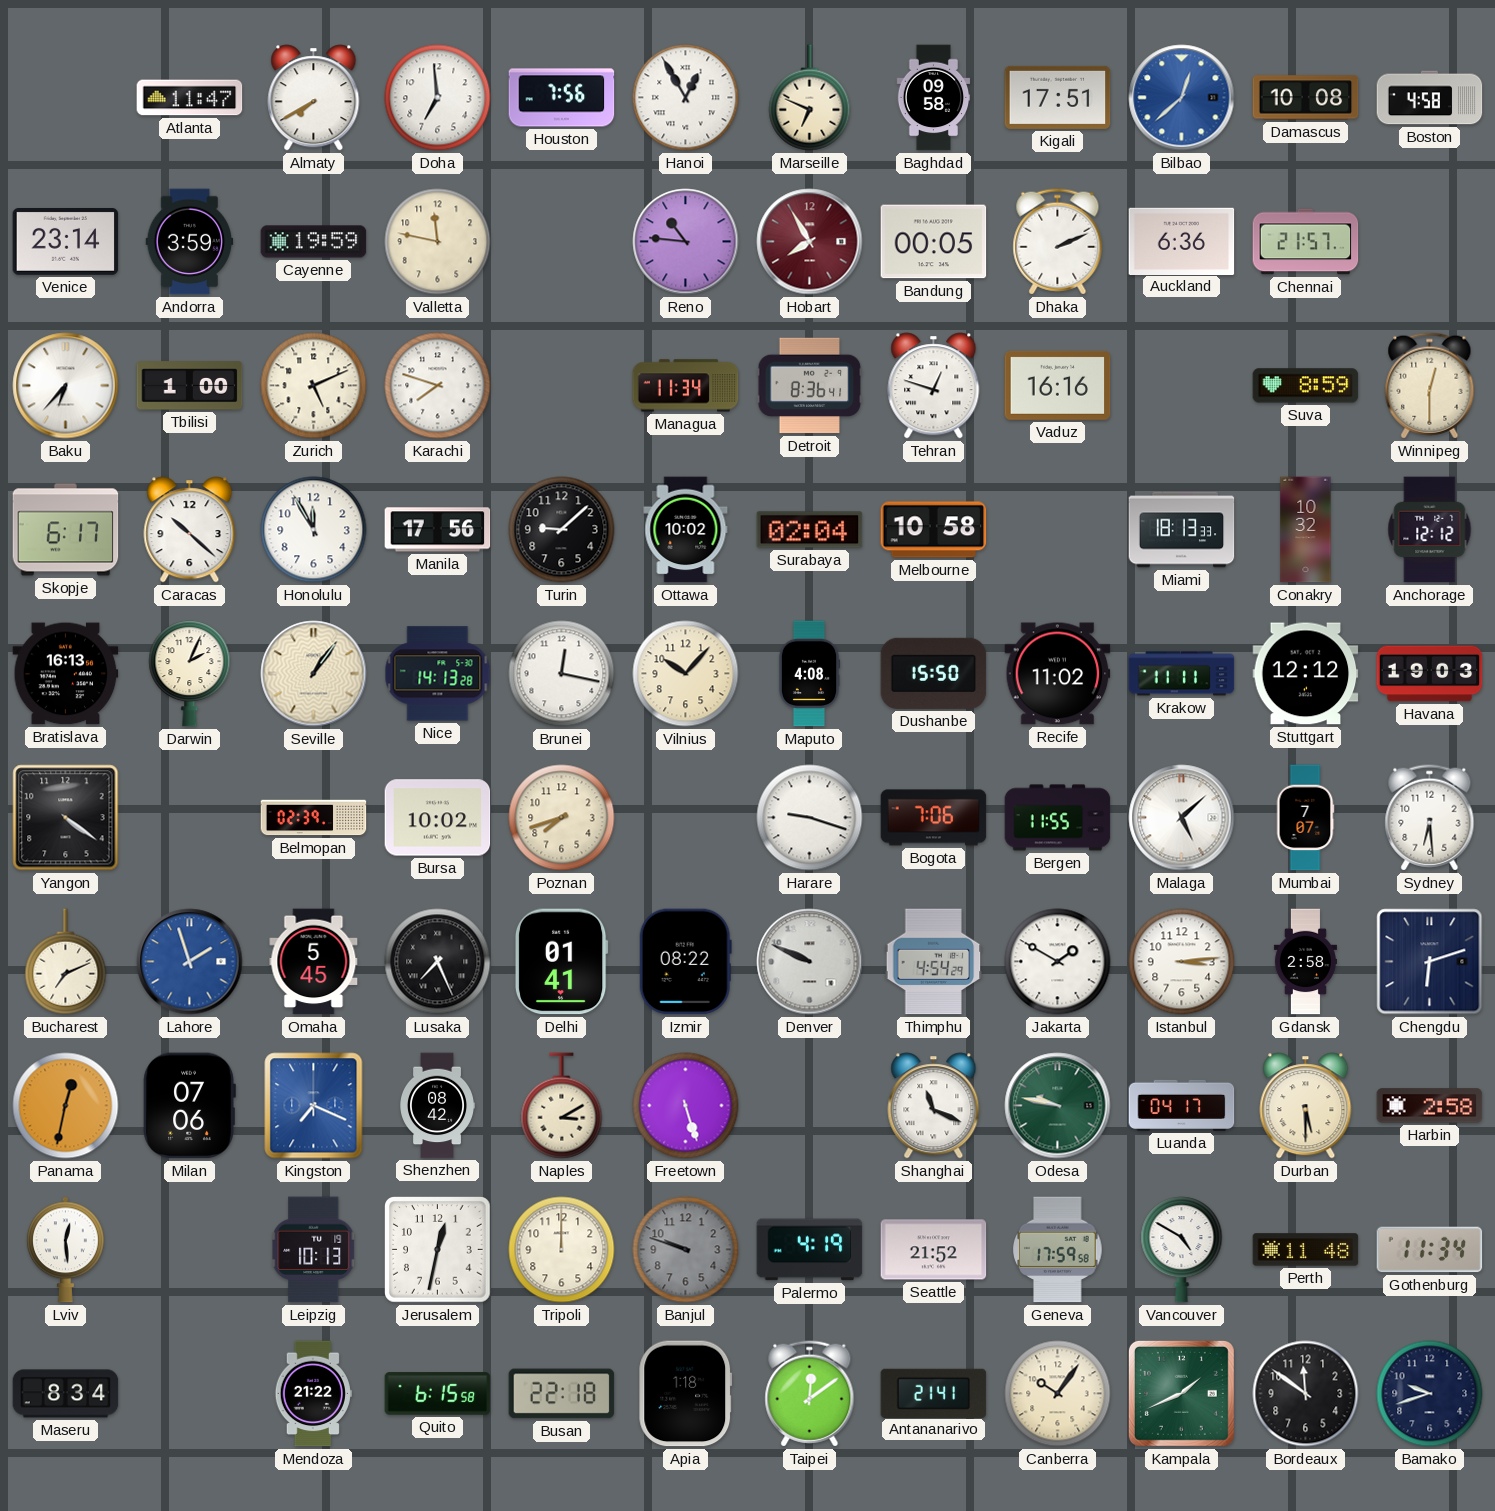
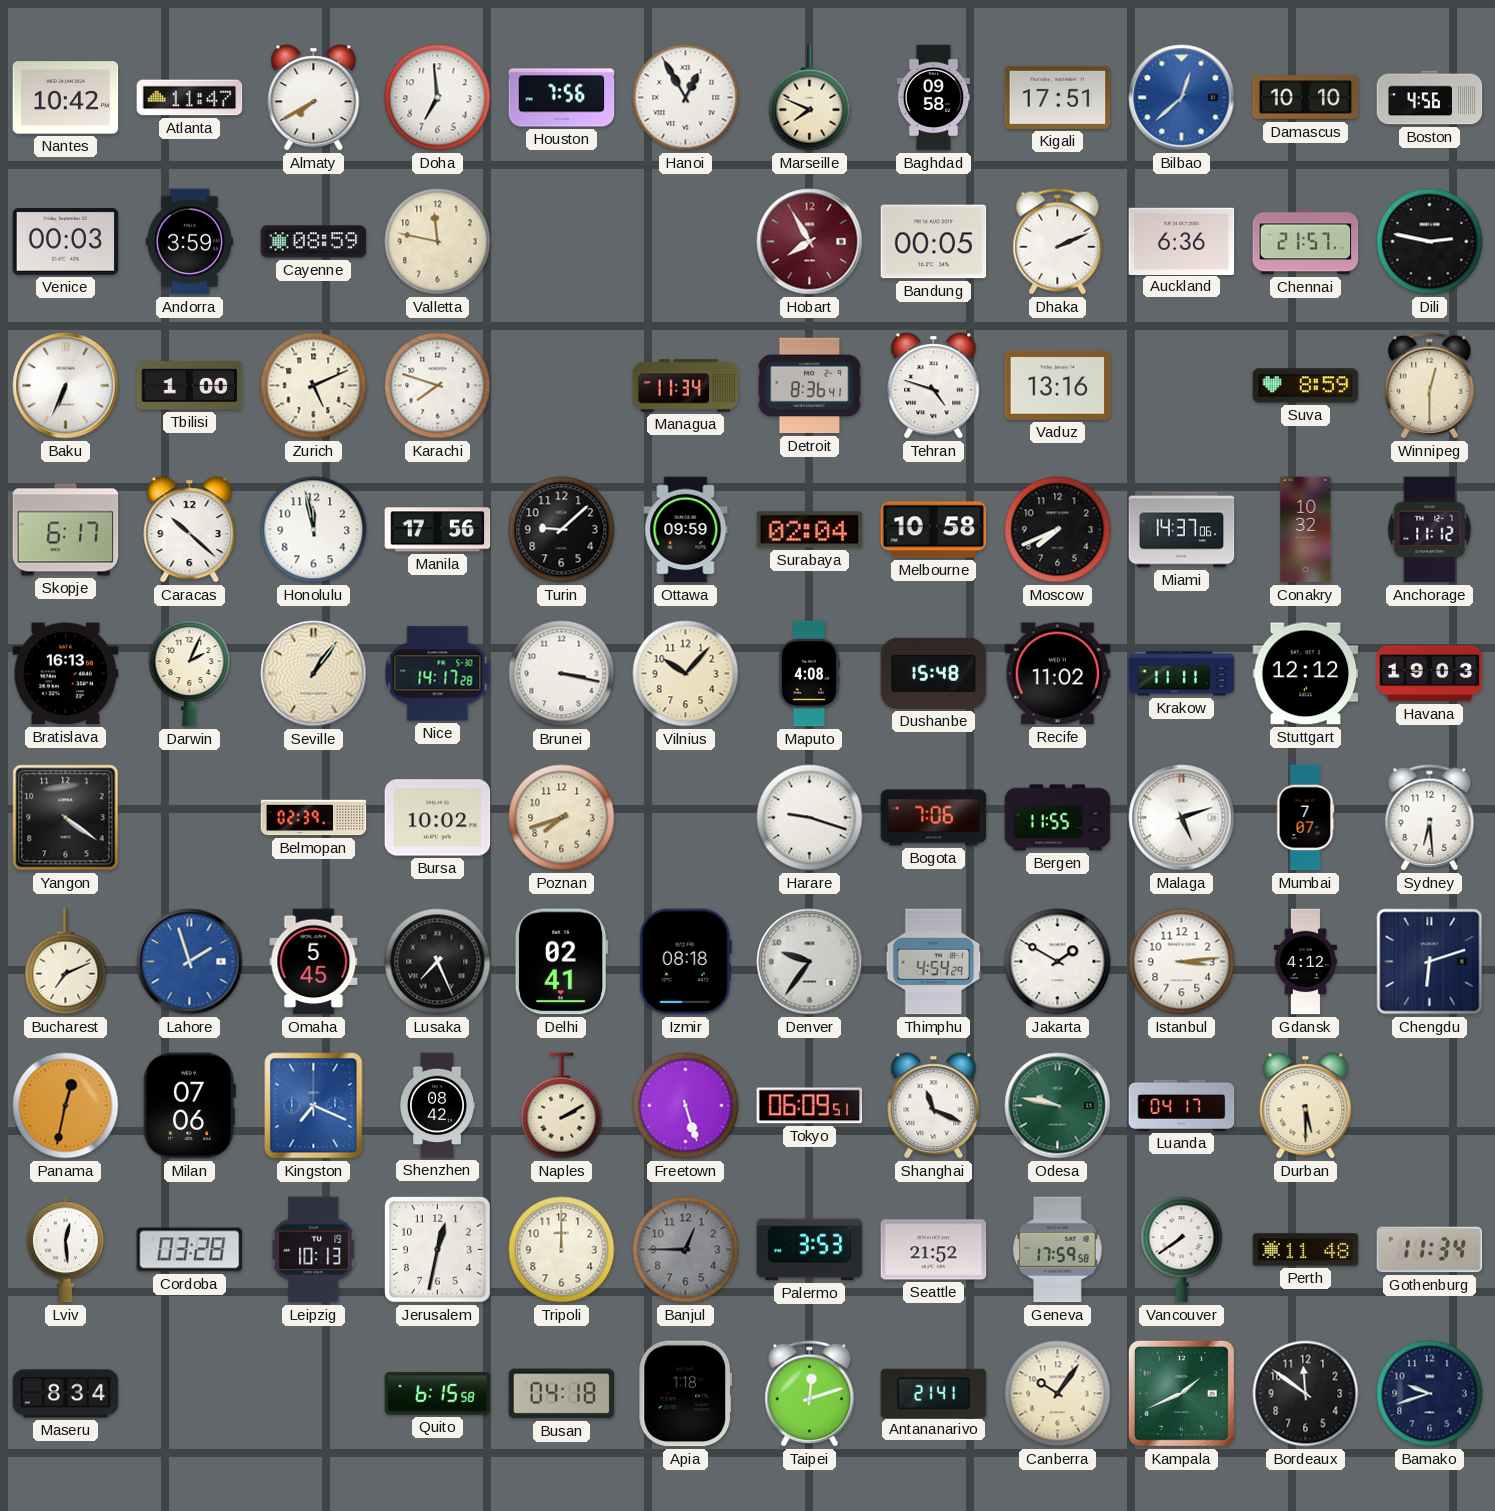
Nantes: none -> 10:42
Marseille: 6:49 -> 7:49
Damascus: 10:08 -> 10:10
Boston: 4:58 -> 4:56
Venice: 23:14 -> 00:03
Cayenne: 19:59 -> 08:59
Reno: 10:46 -> none
Dili: none -> 2:47
Baku: 6:37 -> 6:34
Tehran: 12:48 -> 4:48
Vaduz: 16:16 -> 13:16
Honolulu: 11:55 -> 11:58
Ottawa: 10:02 -> 09:59
Moscow: none -> 7:41
Miami: 18:13 -> 14:37
Anchorage: 12:12 -> 11:12
Nice: 14:13 -> 14:17
Brunei: 12:17 -> 3:17
Dushanbe: 15:50 -> 15:48
Malaga: 5:08 -> 5:12
Delhi: 01:41 -> 02:41
Izmir: 08:22 -> 08:18
Denver: 9:49 -> 9:36
Gdansk: 2:58 -> 4:12
Naples: 3:10 -> 2:10
Tokyo: none -> 06:09
Harbin: 2:58 -> none
Cordoba: none -> 03:28
Banjul: 9:48 -> 12:45
Palermo: 4:19 -> 3:53
Vancouver: 4:50 -> 7:39
Mendoza: 21:22 -> none
Busan: 22:18 -> 04:18
Taipei: 12:09 -> 12:12
